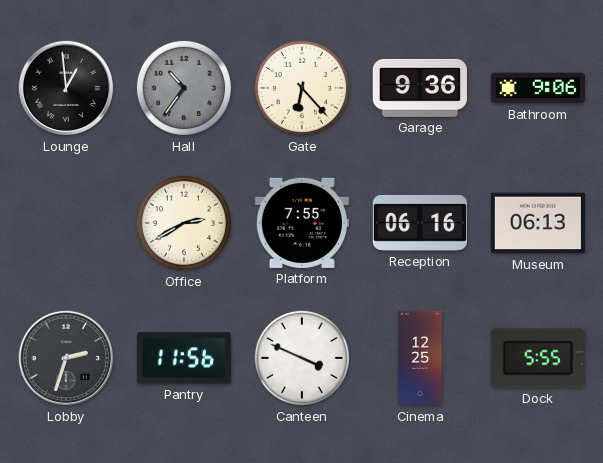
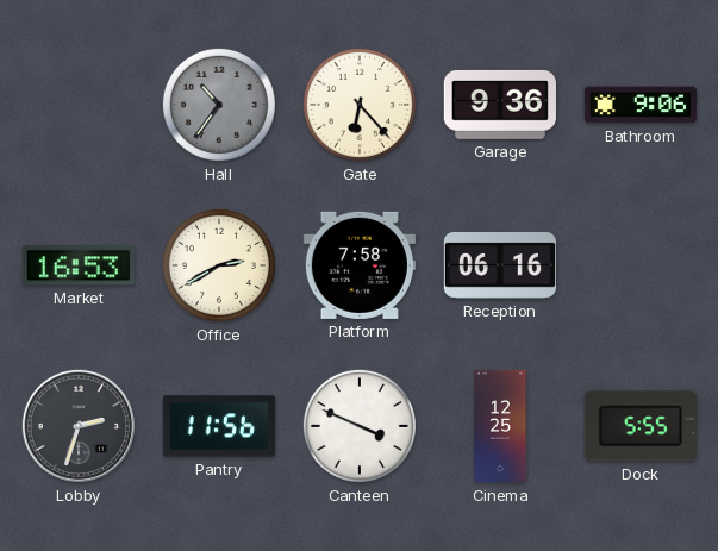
Lounge: 12:59 -> none
Market: none -> 16:53
Platform: 7:55 -> 7:58
Museum: 06:13 -> none
